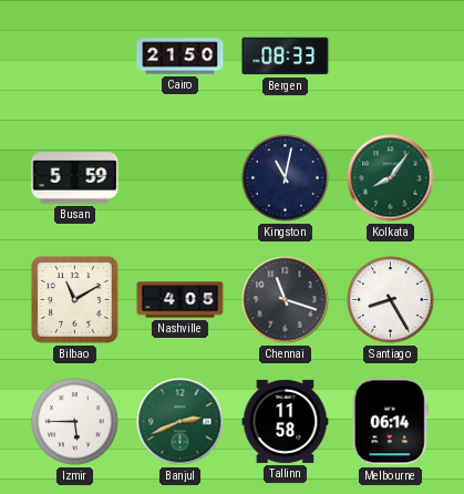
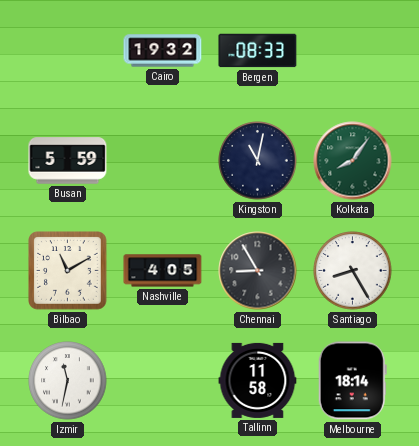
Cairo: 21:50 -> 19:32
Chennai: 11:18 -> 8:55
Izmir: 5:45 -> 11:32
Banjul: 2:41 -> none
Melbourne: 06:14 -> 18:14
